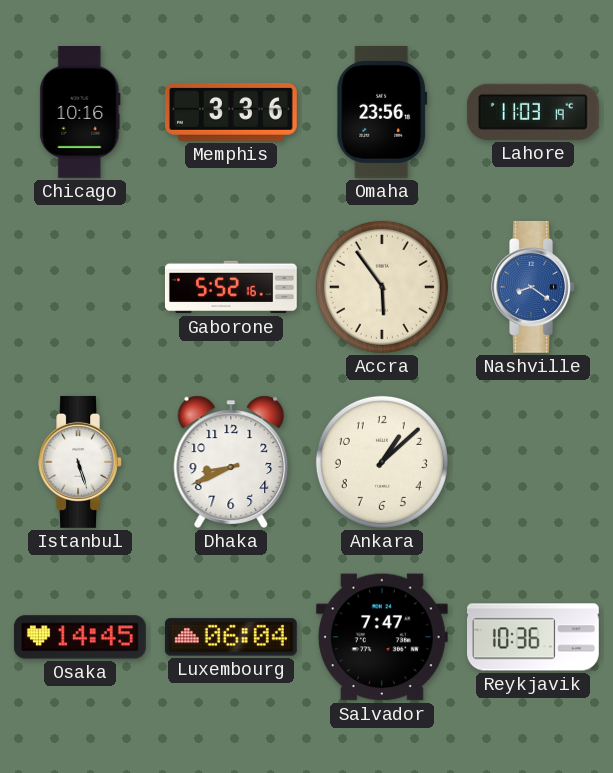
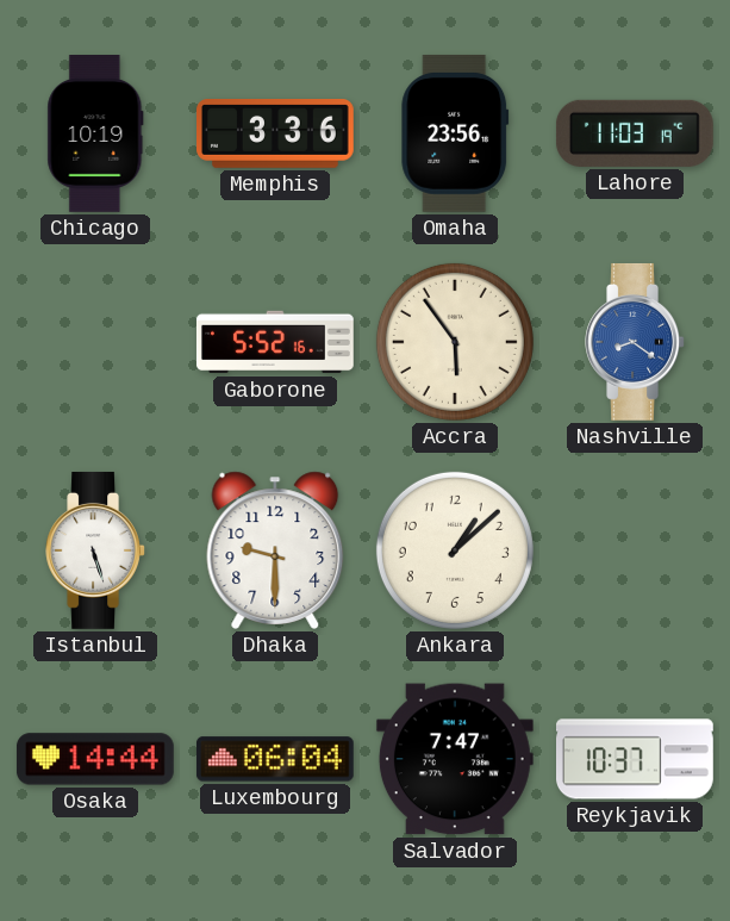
Chicago: 10:16 -> 10:19
Dhaka: 8:41 -> 9:30
Osaka: 14:45 -> 14:44
Reykjavik: 10:36 -> 10:37
